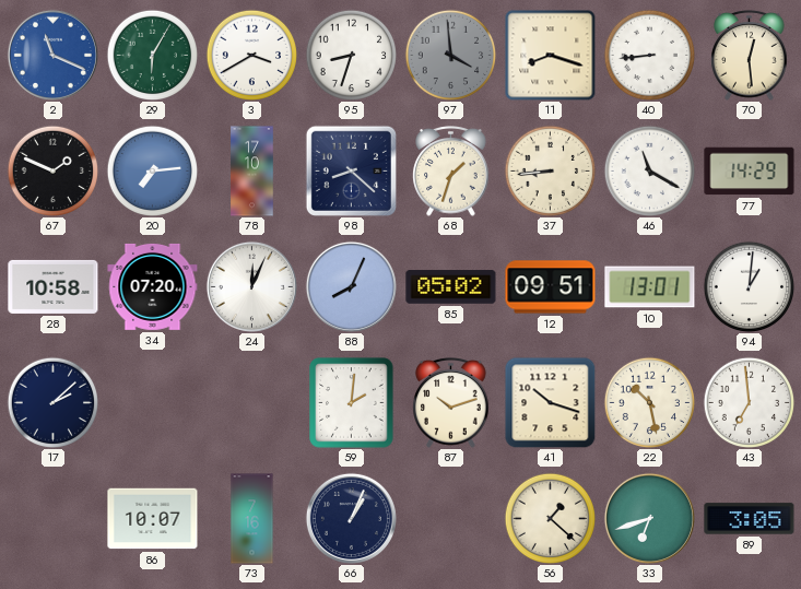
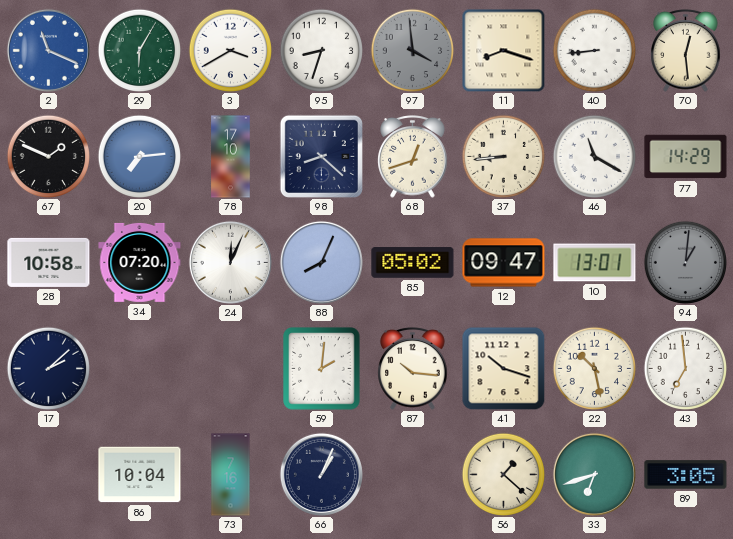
68: 1:33 -> 12:42
12: 09:51 -> 09:47
94 dial: white -> grey
87: 10:12 -> 10:16
86: 10:07 -> 10:04
